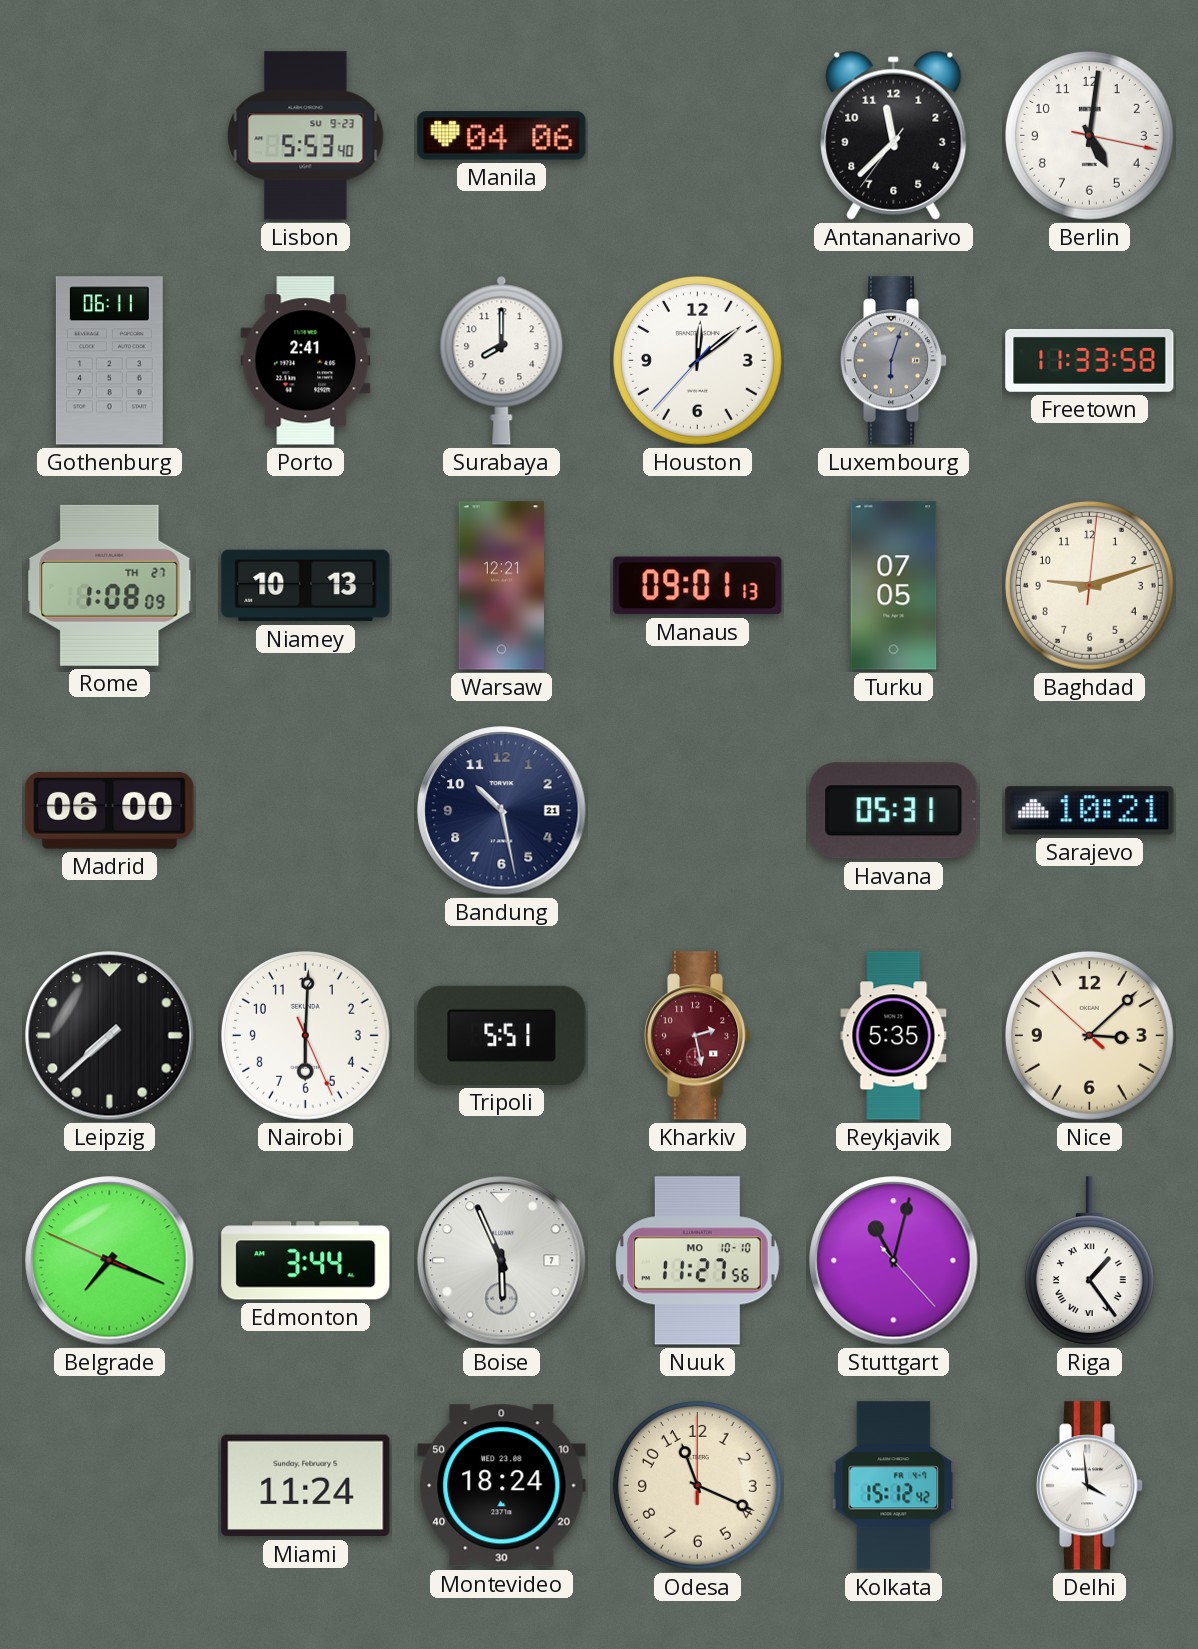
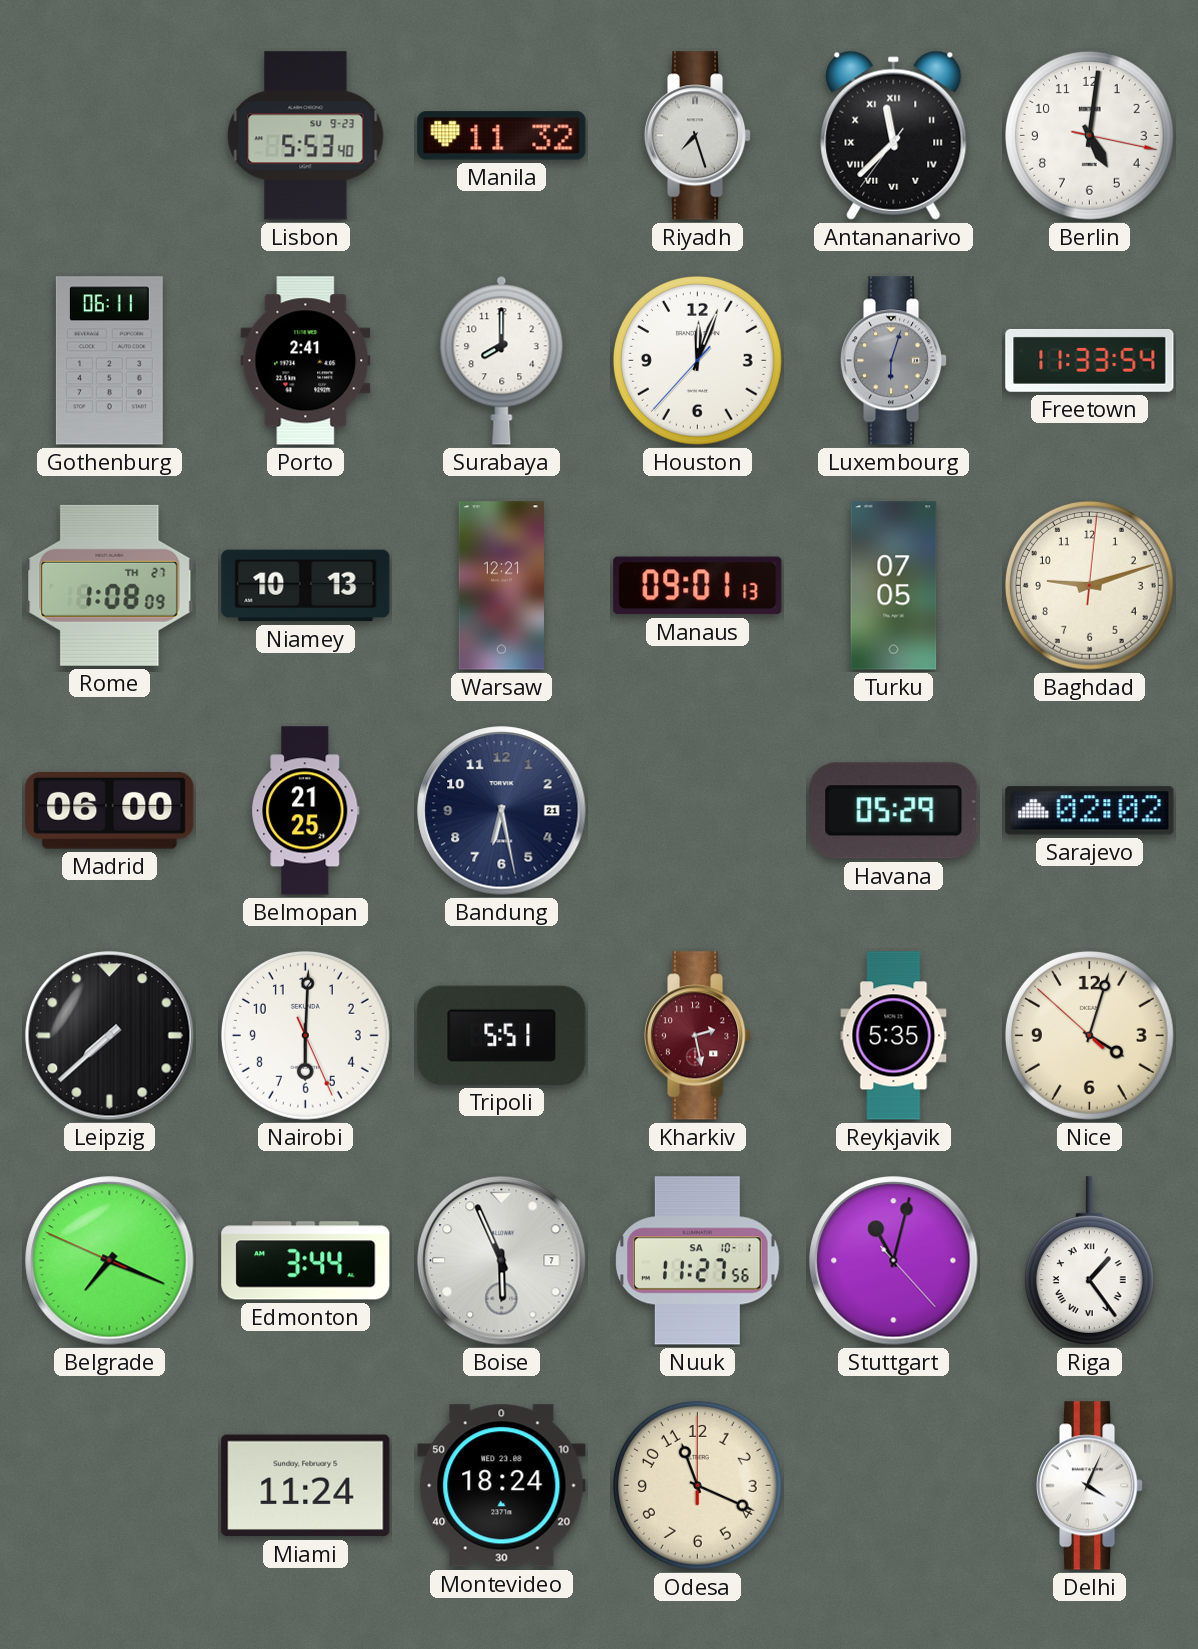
Manila: 04:06 -> 11:32
Riyadh: none -> 7:27
Antananarivo numerals: Arabic -> Roman
Houston: 12:08 -> 12:03
Freetown: 11:33:58 -> 11:33:54
Belmopan: none -> 21:25
Bandung: 10:28 -> 6:28
Havana: 05:31 -> 05:29
Sarajevo: 10:21 -> 02:02
Nice: 3:07 -> 4:02
Nuuk date: MO 10-10 -> SA 10-1
Kolkata: 15:12 -> none
Delhi: 3:59 -> 4:04
